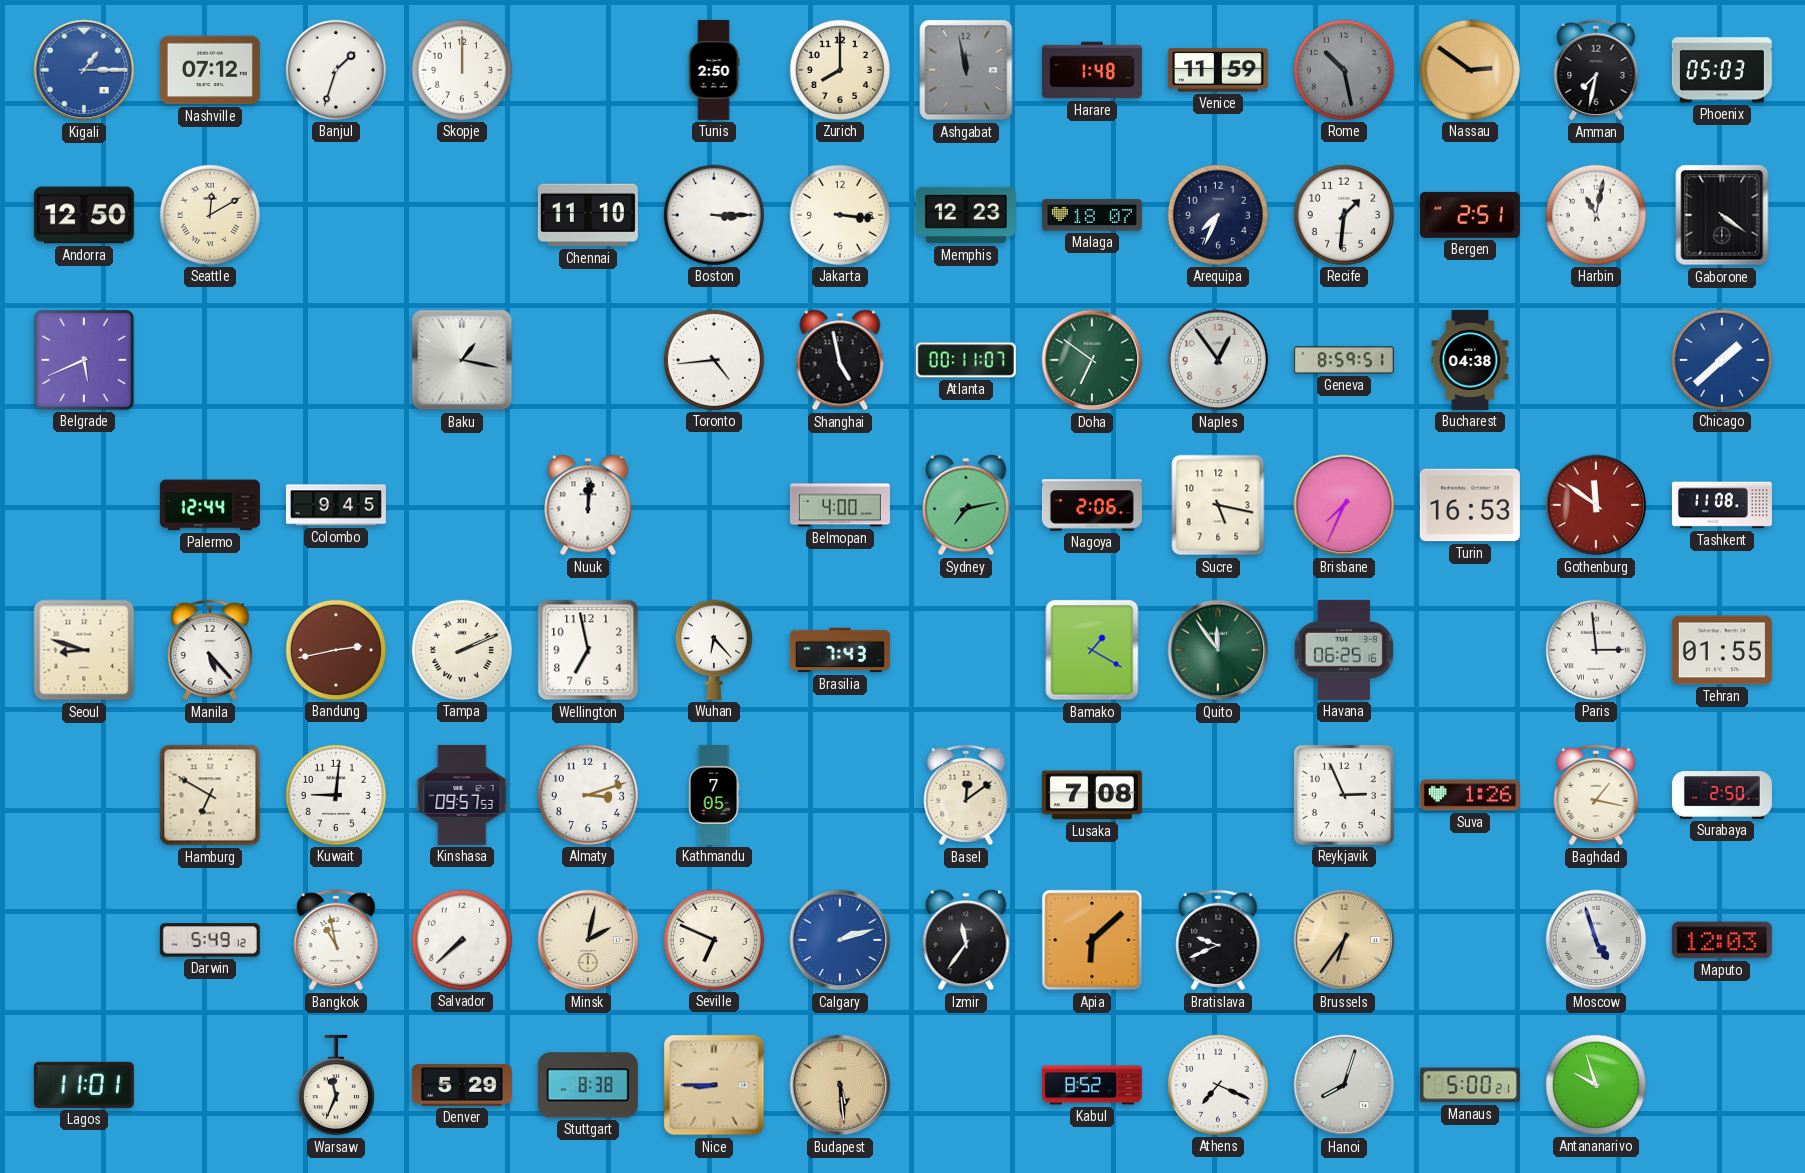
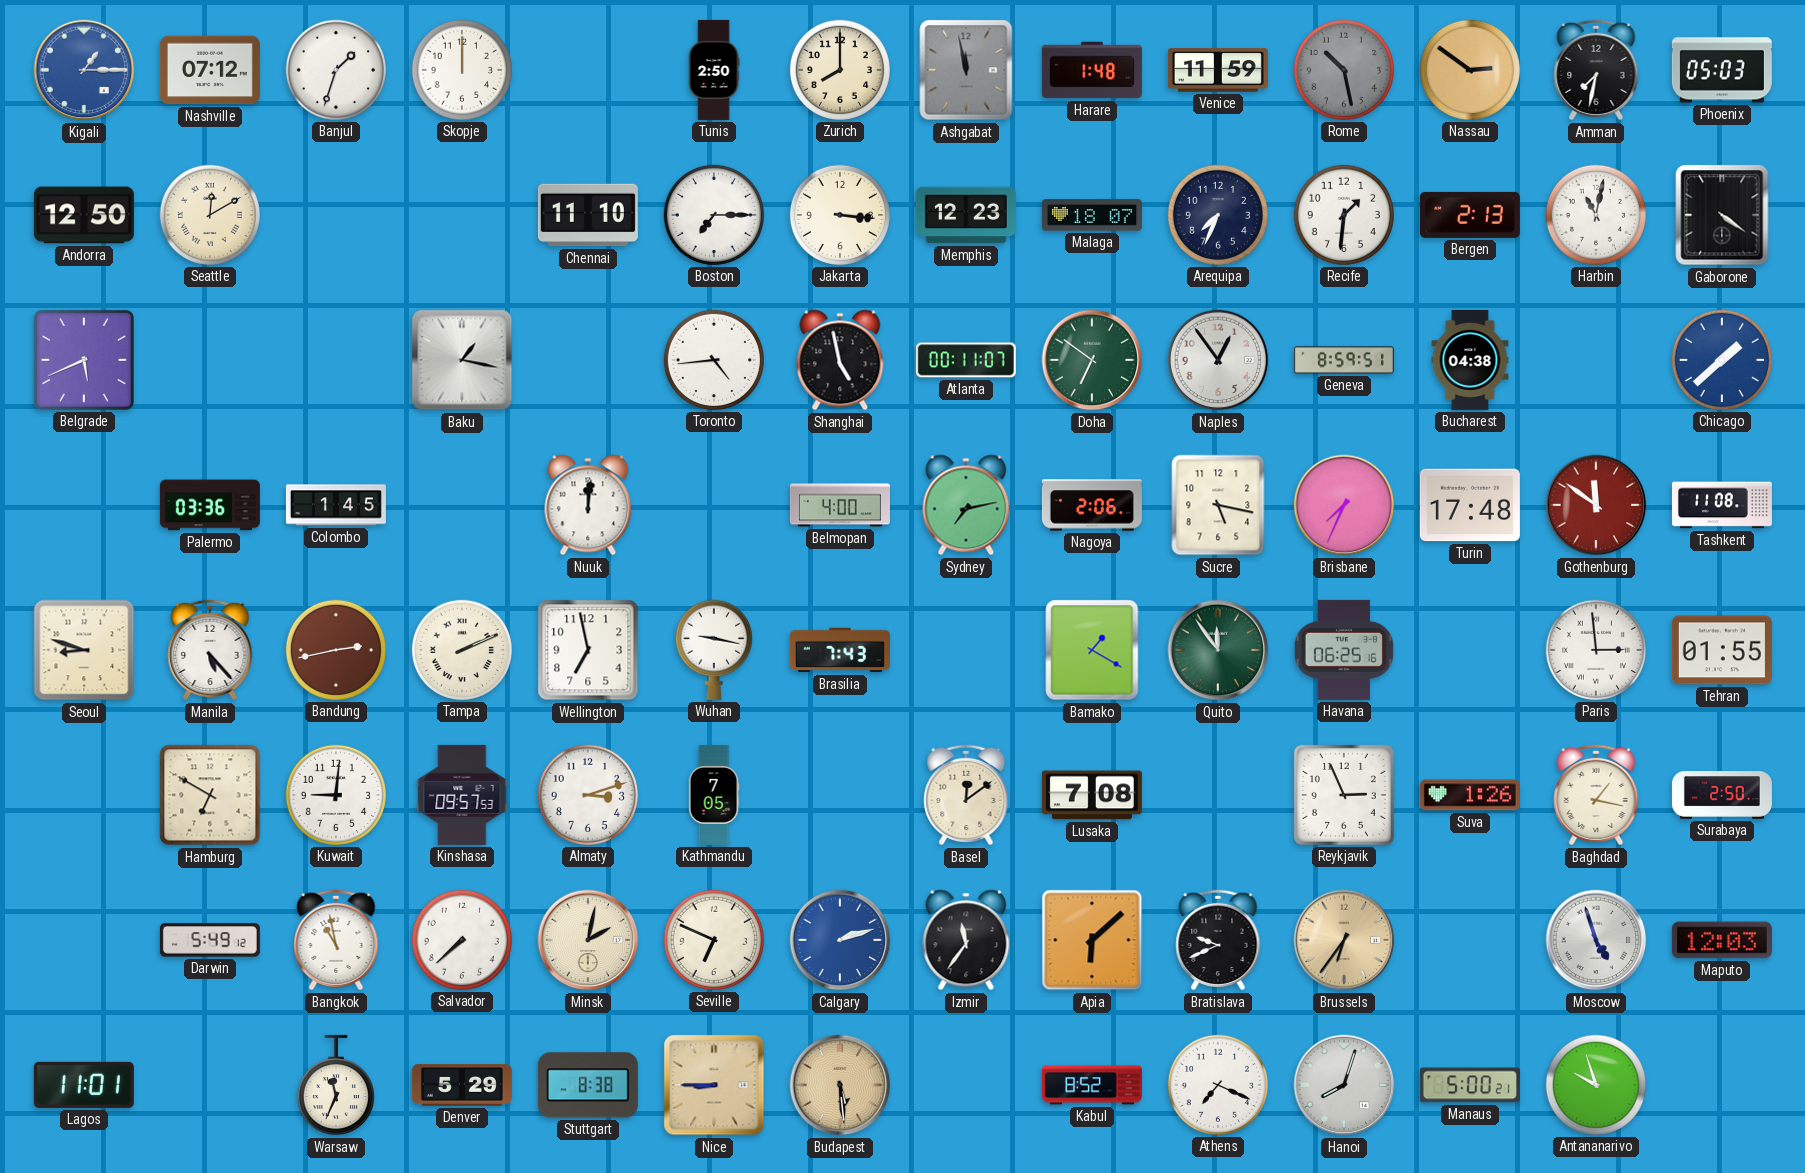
Boston: 3:15 -> 7:15
Bergen: 2:51 -> 2:13
Palermo: 12:44 -> 03:36
Colombo: 9:45 -> 1:45
Turin: 16:53 -> 17:48
Wuhan: 6:23 -> 9:17
